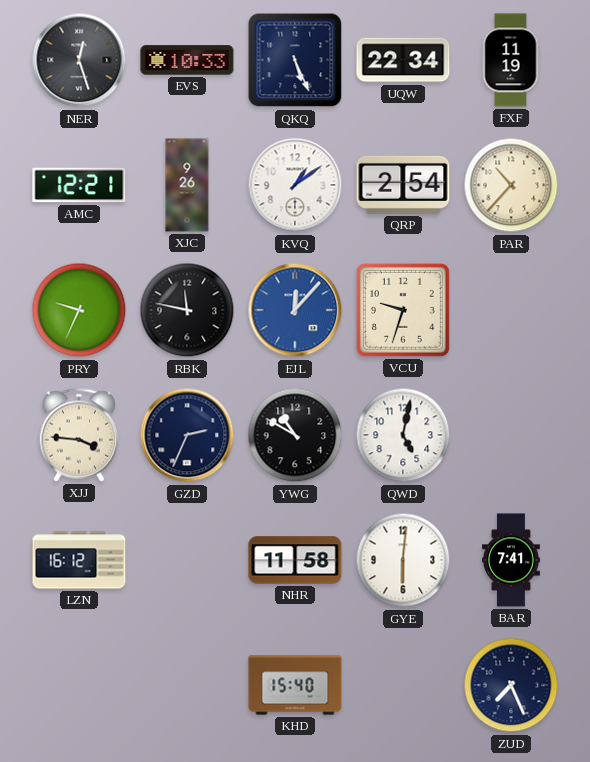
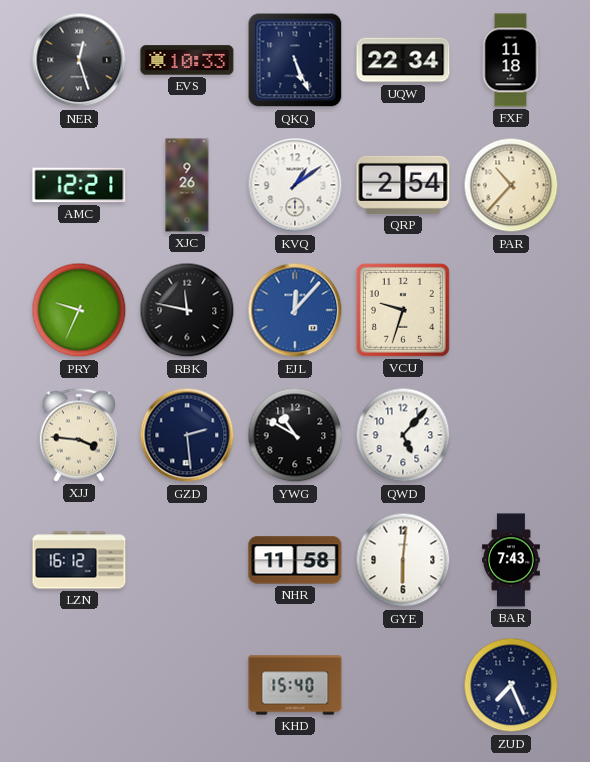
FXF: 11:19 -> 11:18
GZD: 2:34 -> 2:29
QWD: 5:02 -> 5:07
BAR: 7:41 -> 7:43
